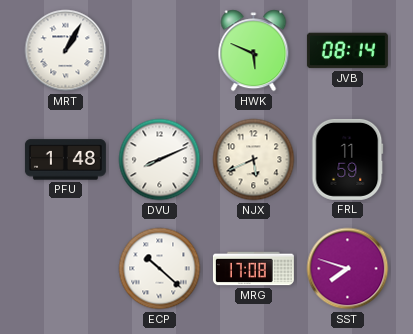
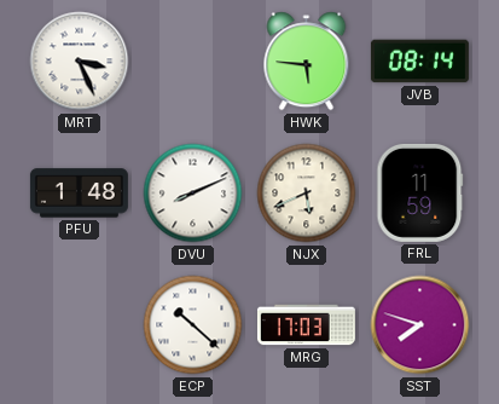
MRT: 1:05 -> 3:26
HWK: 5:49 -> 5:46
MRG: 17:08 -> 17:03
